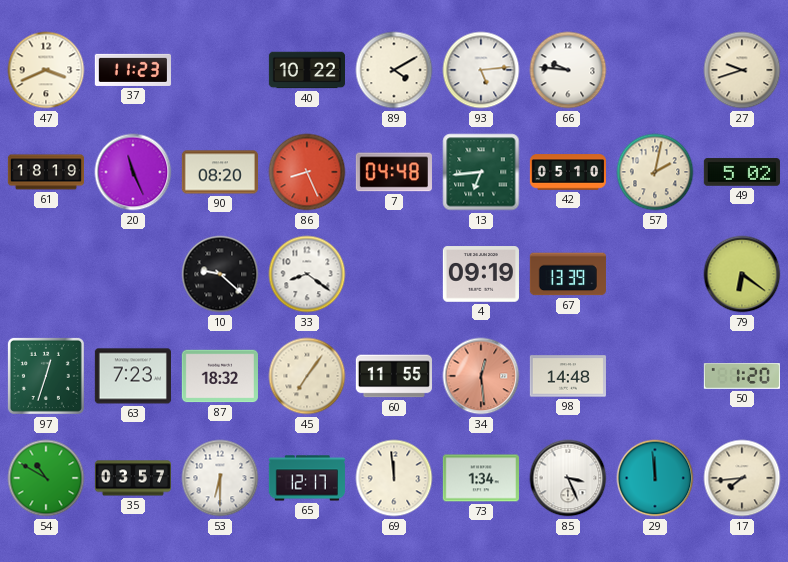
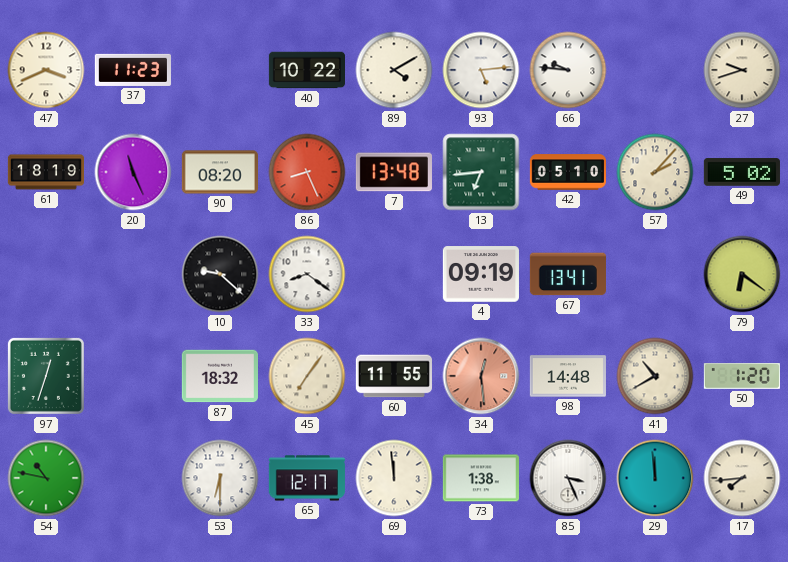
7: 04:48 -> 13:48
57: 2:02 -> 2:07
67: 13:39 -> 13:41
63: 7:23 -> none
41: none -> 10:40
54: 10:50 -> 10:47
35: 03:57 -> none
73: 1:34 -> 1:38
